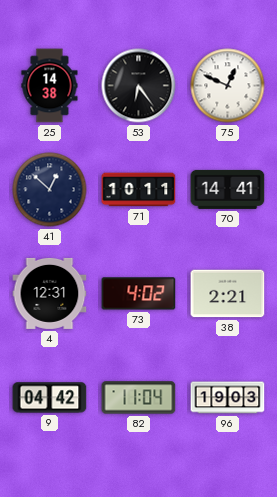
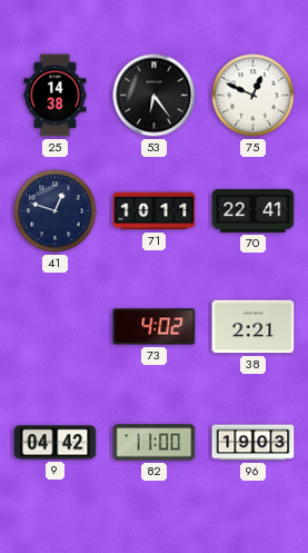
41: 12:52 -> 12:48
70: 14:41 -> 22:41
4: 12:31 -> none
82: 11:04 -> 11:00
